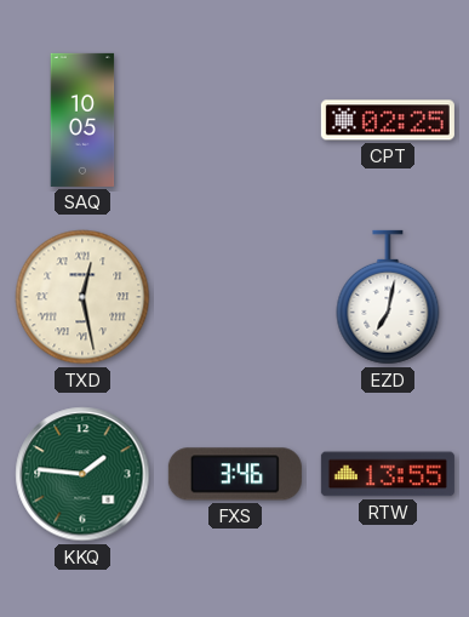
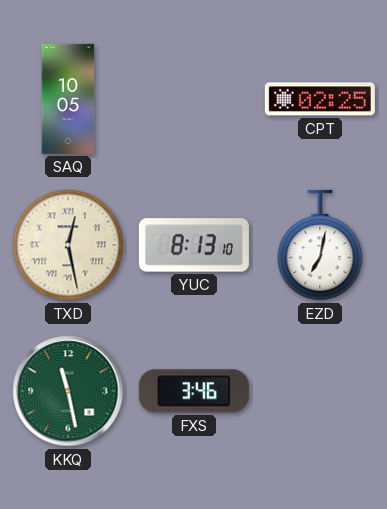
YUC: none -> 8:13
KKQ: 1:46 -> 11:28
RTW: 13:55 -> none
